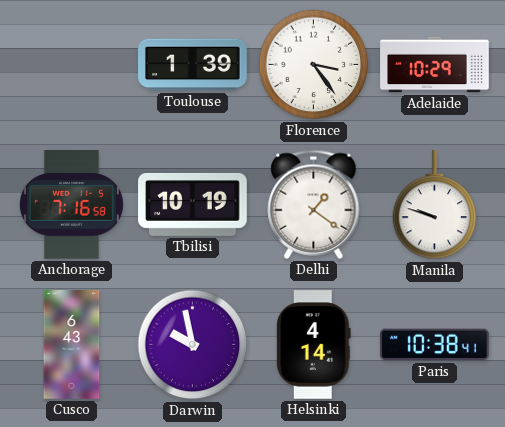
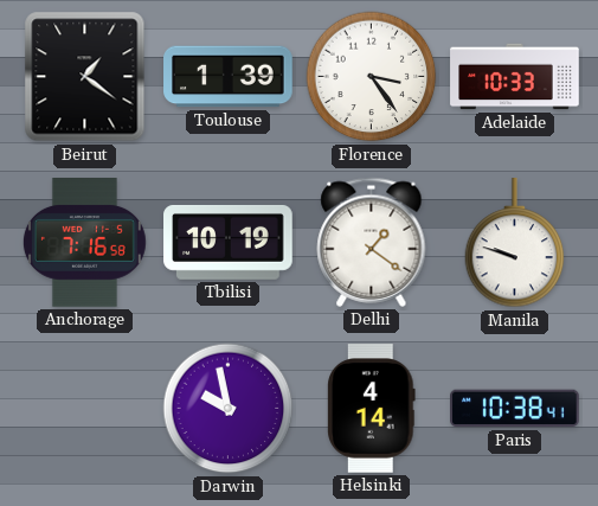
Beirut: none -> 1:21
Adelaide: 10:29 -> 10:33
Cusco: 6:43 -> none
